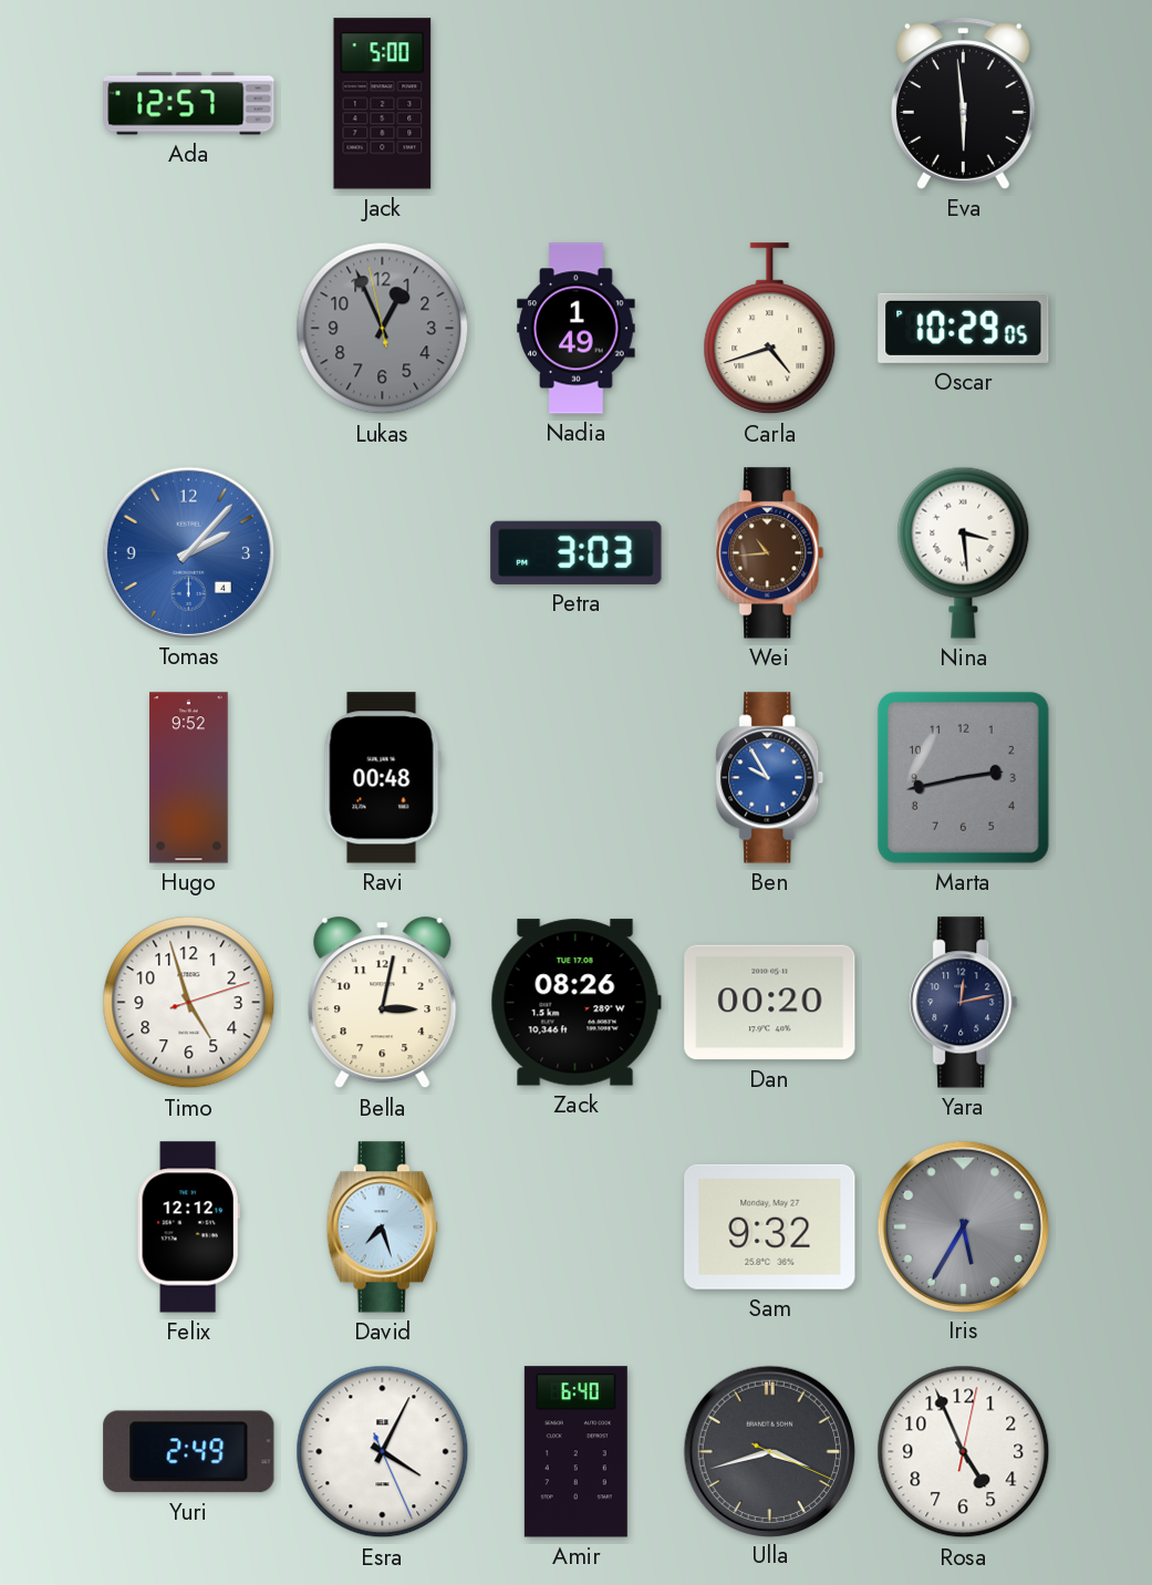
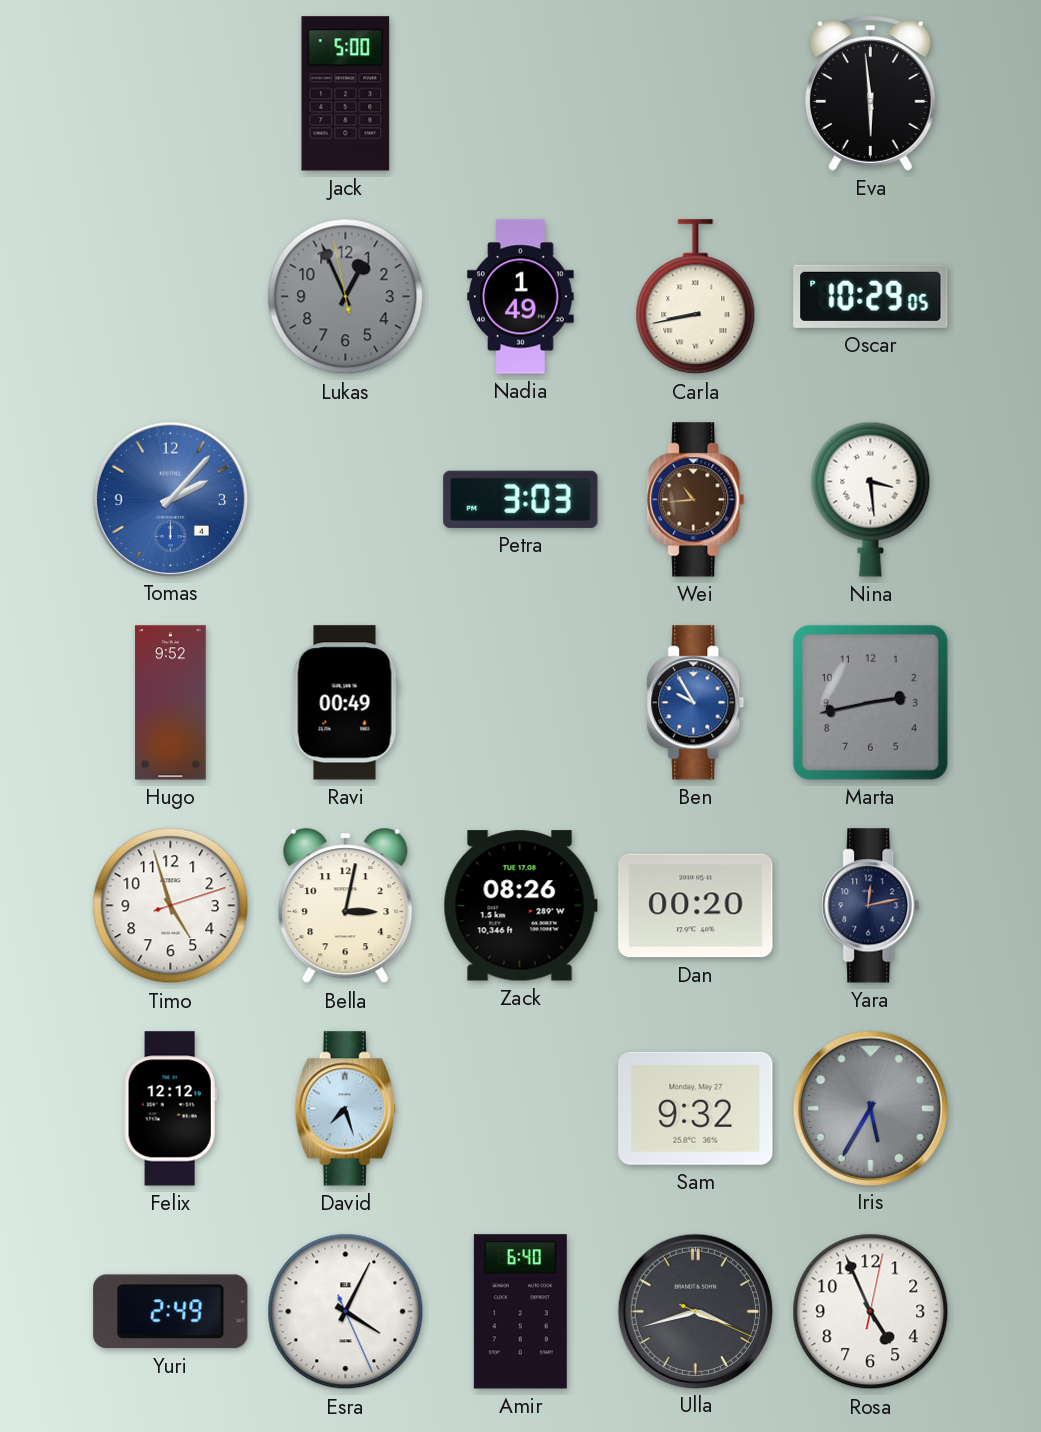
Ada: 12:57 -> none
Carla: 4:42 -> 8:43
Ravi: 00:48 -> 00:49
